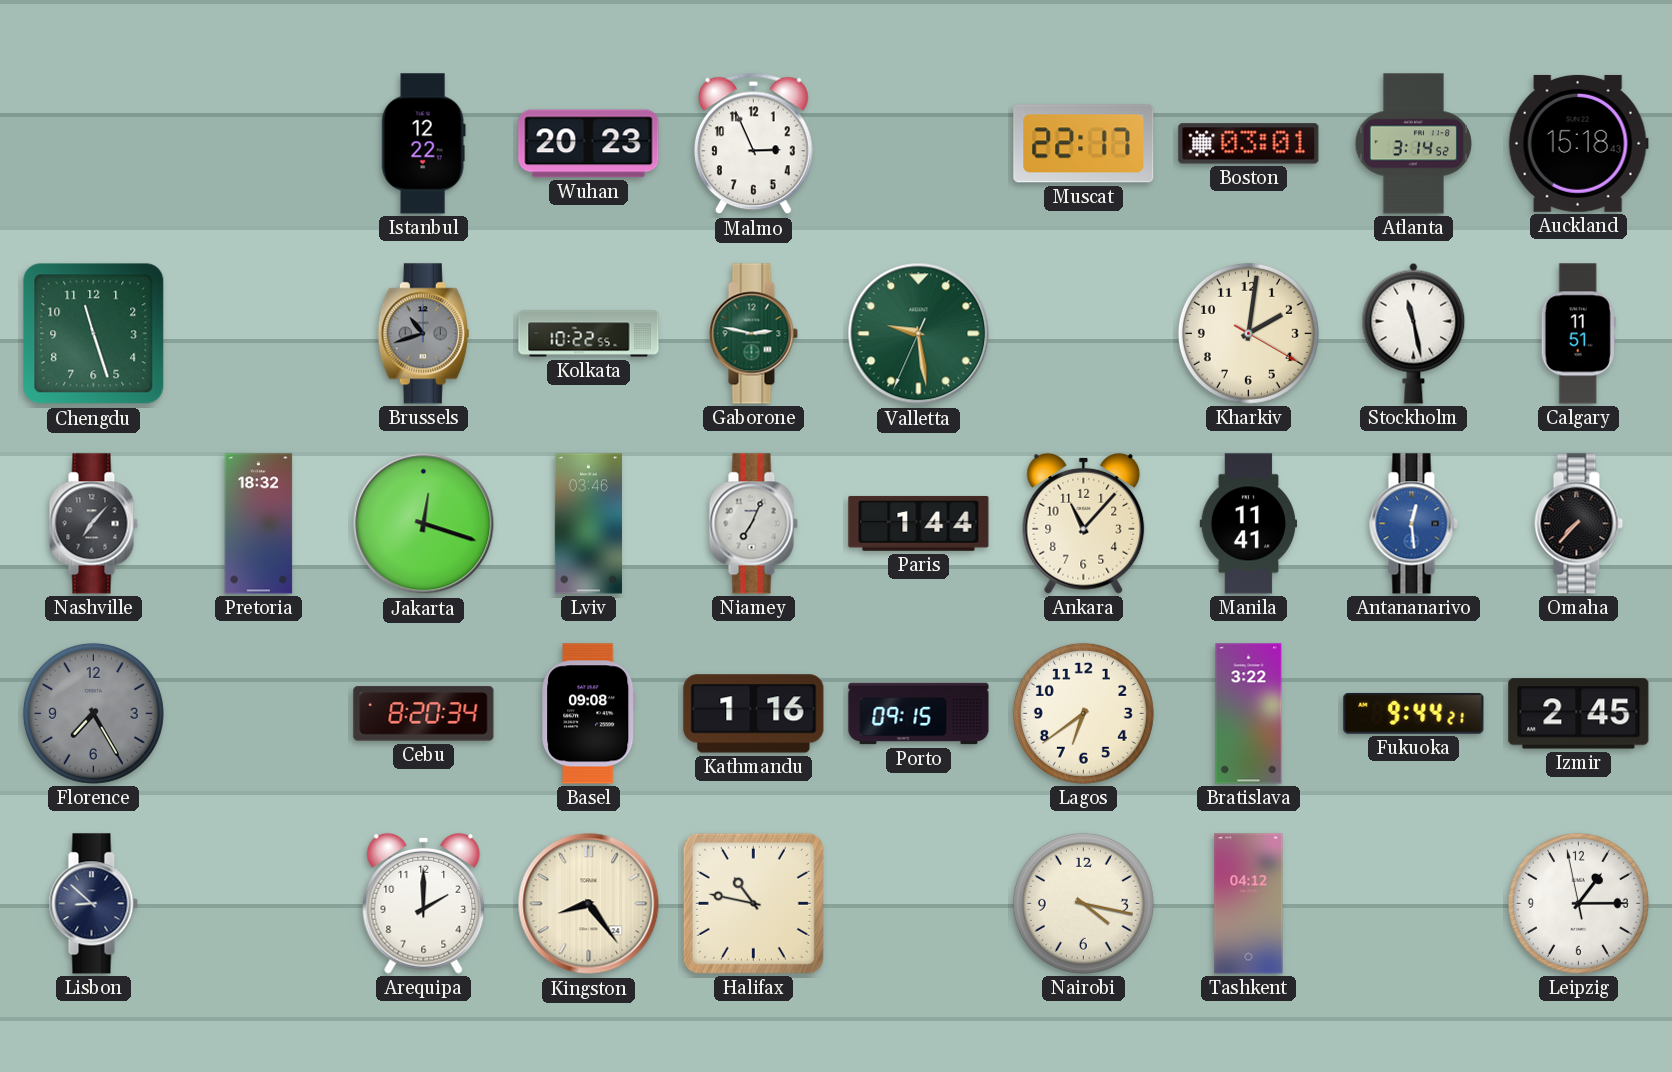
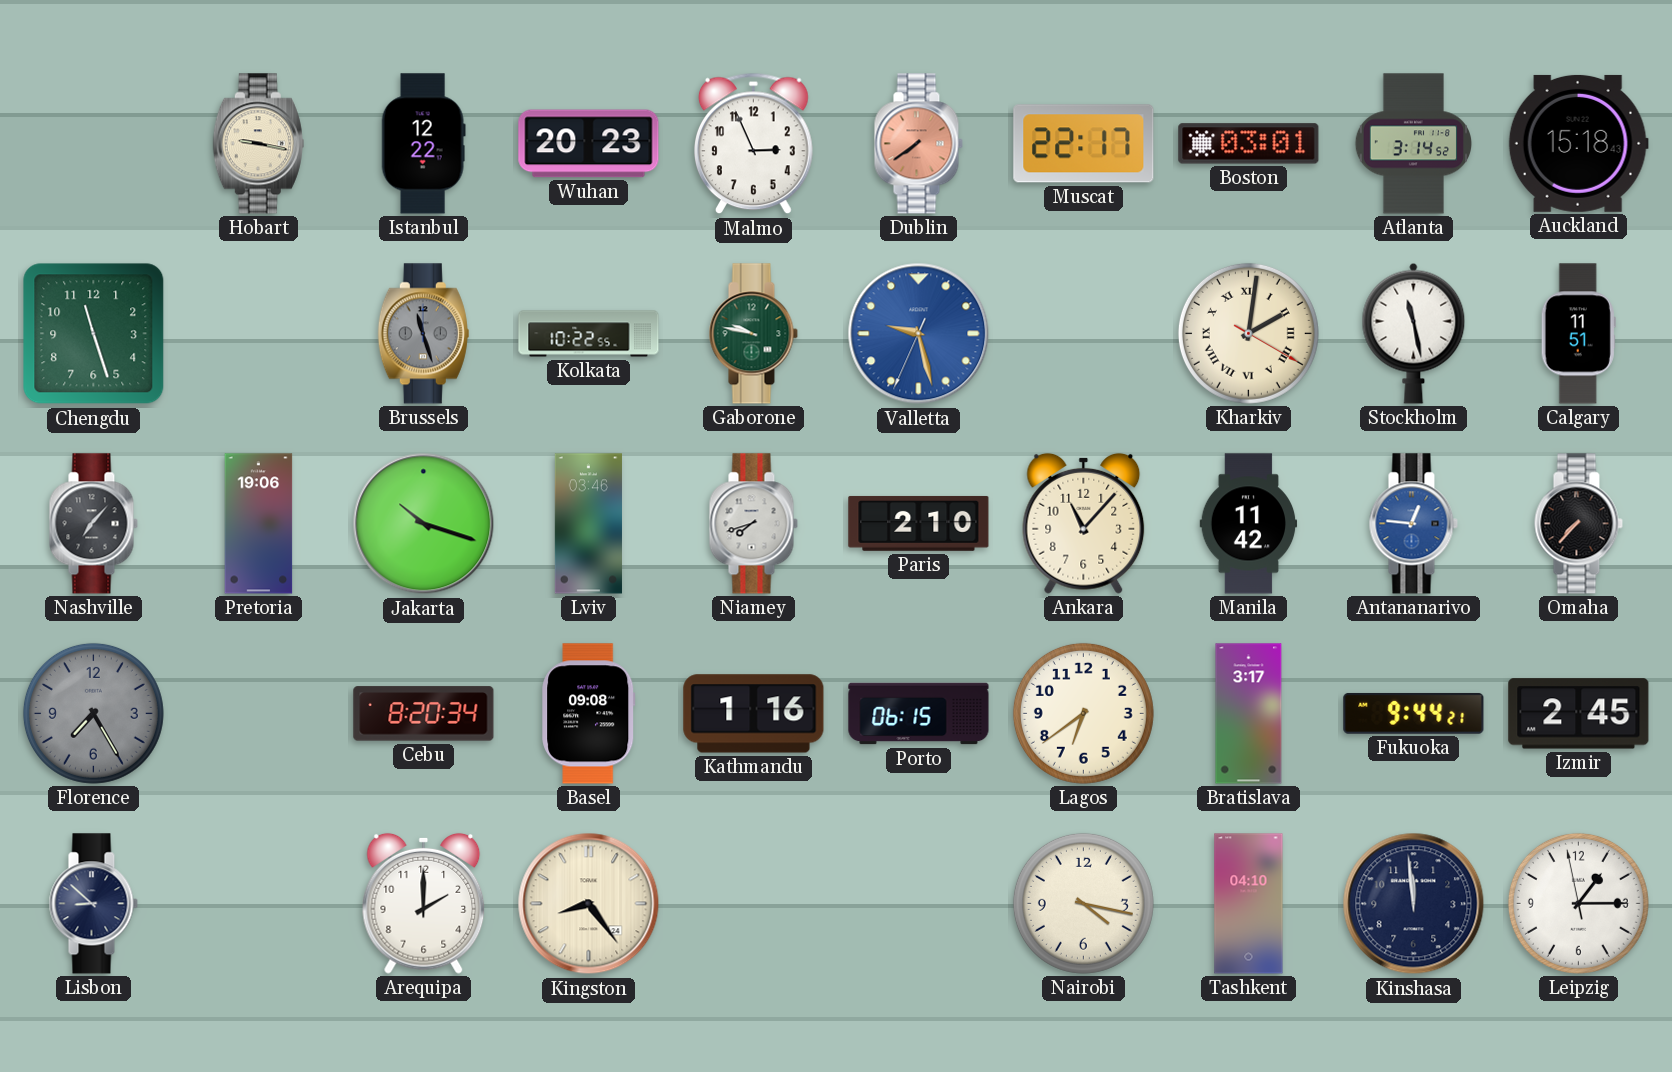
Hobart: none -> 9:17
Dublin: none -> 7:39
Brussels: 10:42 -> 11:27
Gaborone: 2:47 -> 9:47
Valletta: 9:28 -> 9:27
Valletta dial: green -> blue
Kharkiv numerals: Arabic -> Roman
Pretoria: 18:32 -> 19:06
Jakarta: 12:18 -> 10:18
Niamey: 7:04 -> 7:42
Paris: 1:44 -> 2:10
Manila: 11:41 -> 11:42
Antananarivo: 12:29 -> 12:46
Porto: 09:15 -> 06:15
Bratislava: 3:22 -> 3:17
Halifax: 10:47 -> none
Tashkent: 04:12 -> 04:10
Kinshasa: none -> 11:59
